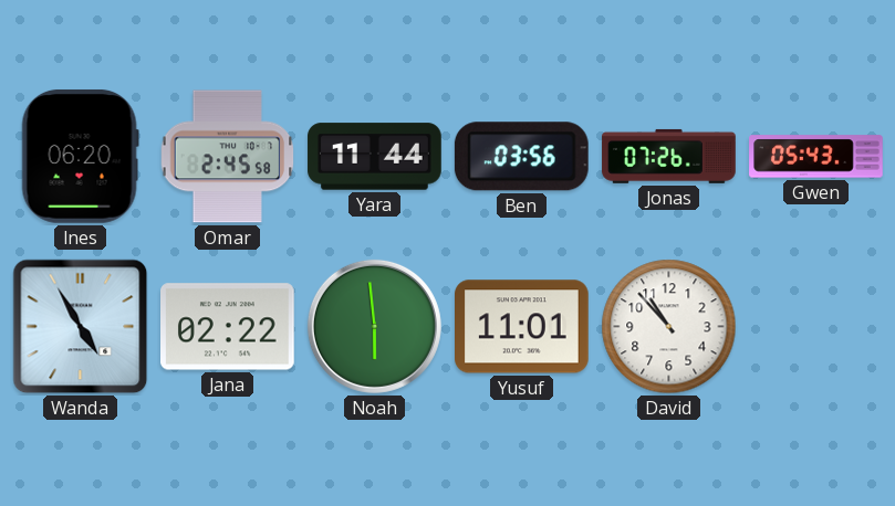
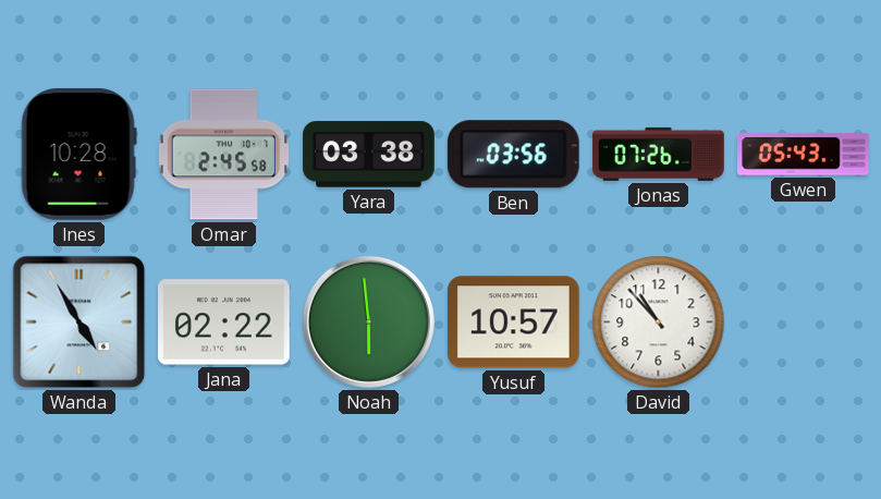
Ines: 06:20 -> 10:28
Yara: 11:44 -> 03:38
Yusuf: 11:01 -> 10:57
